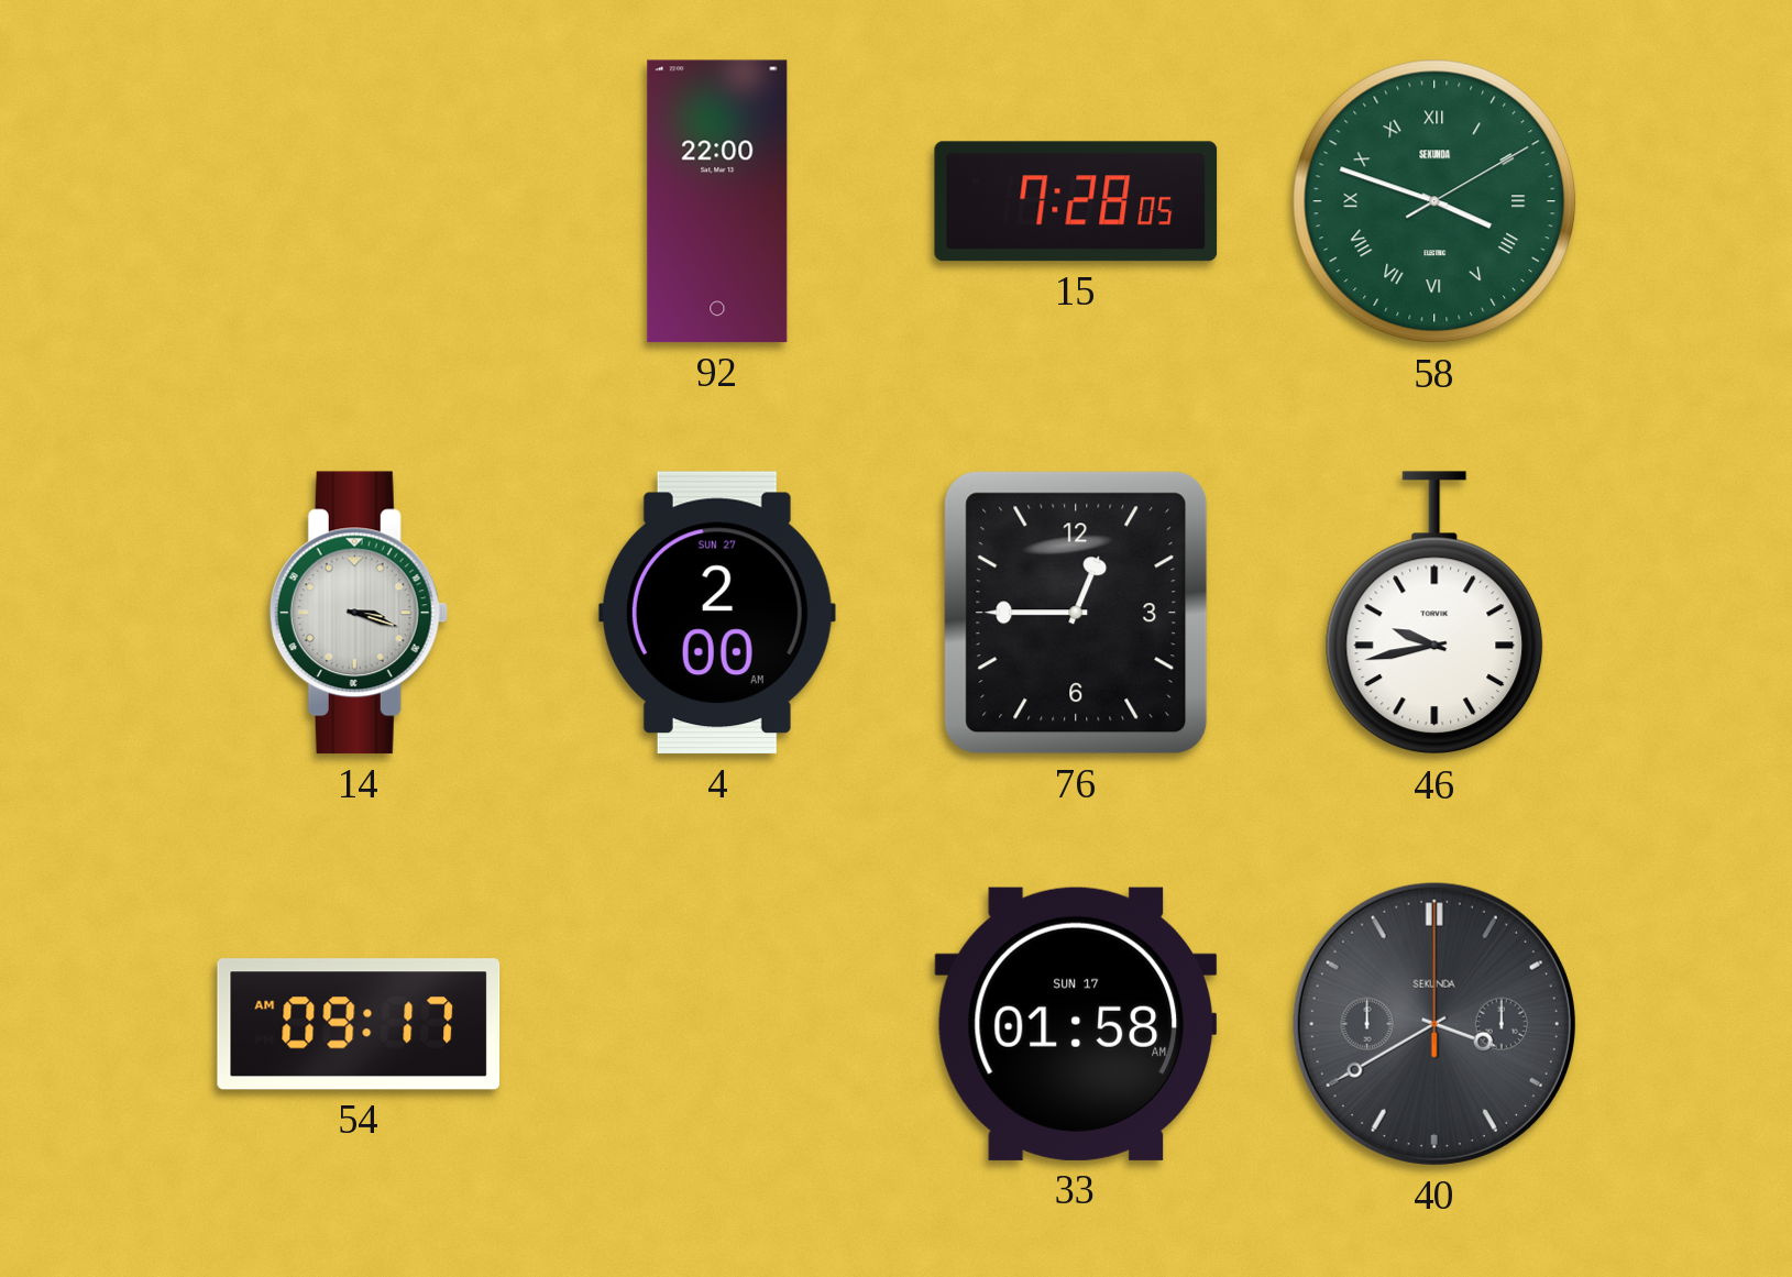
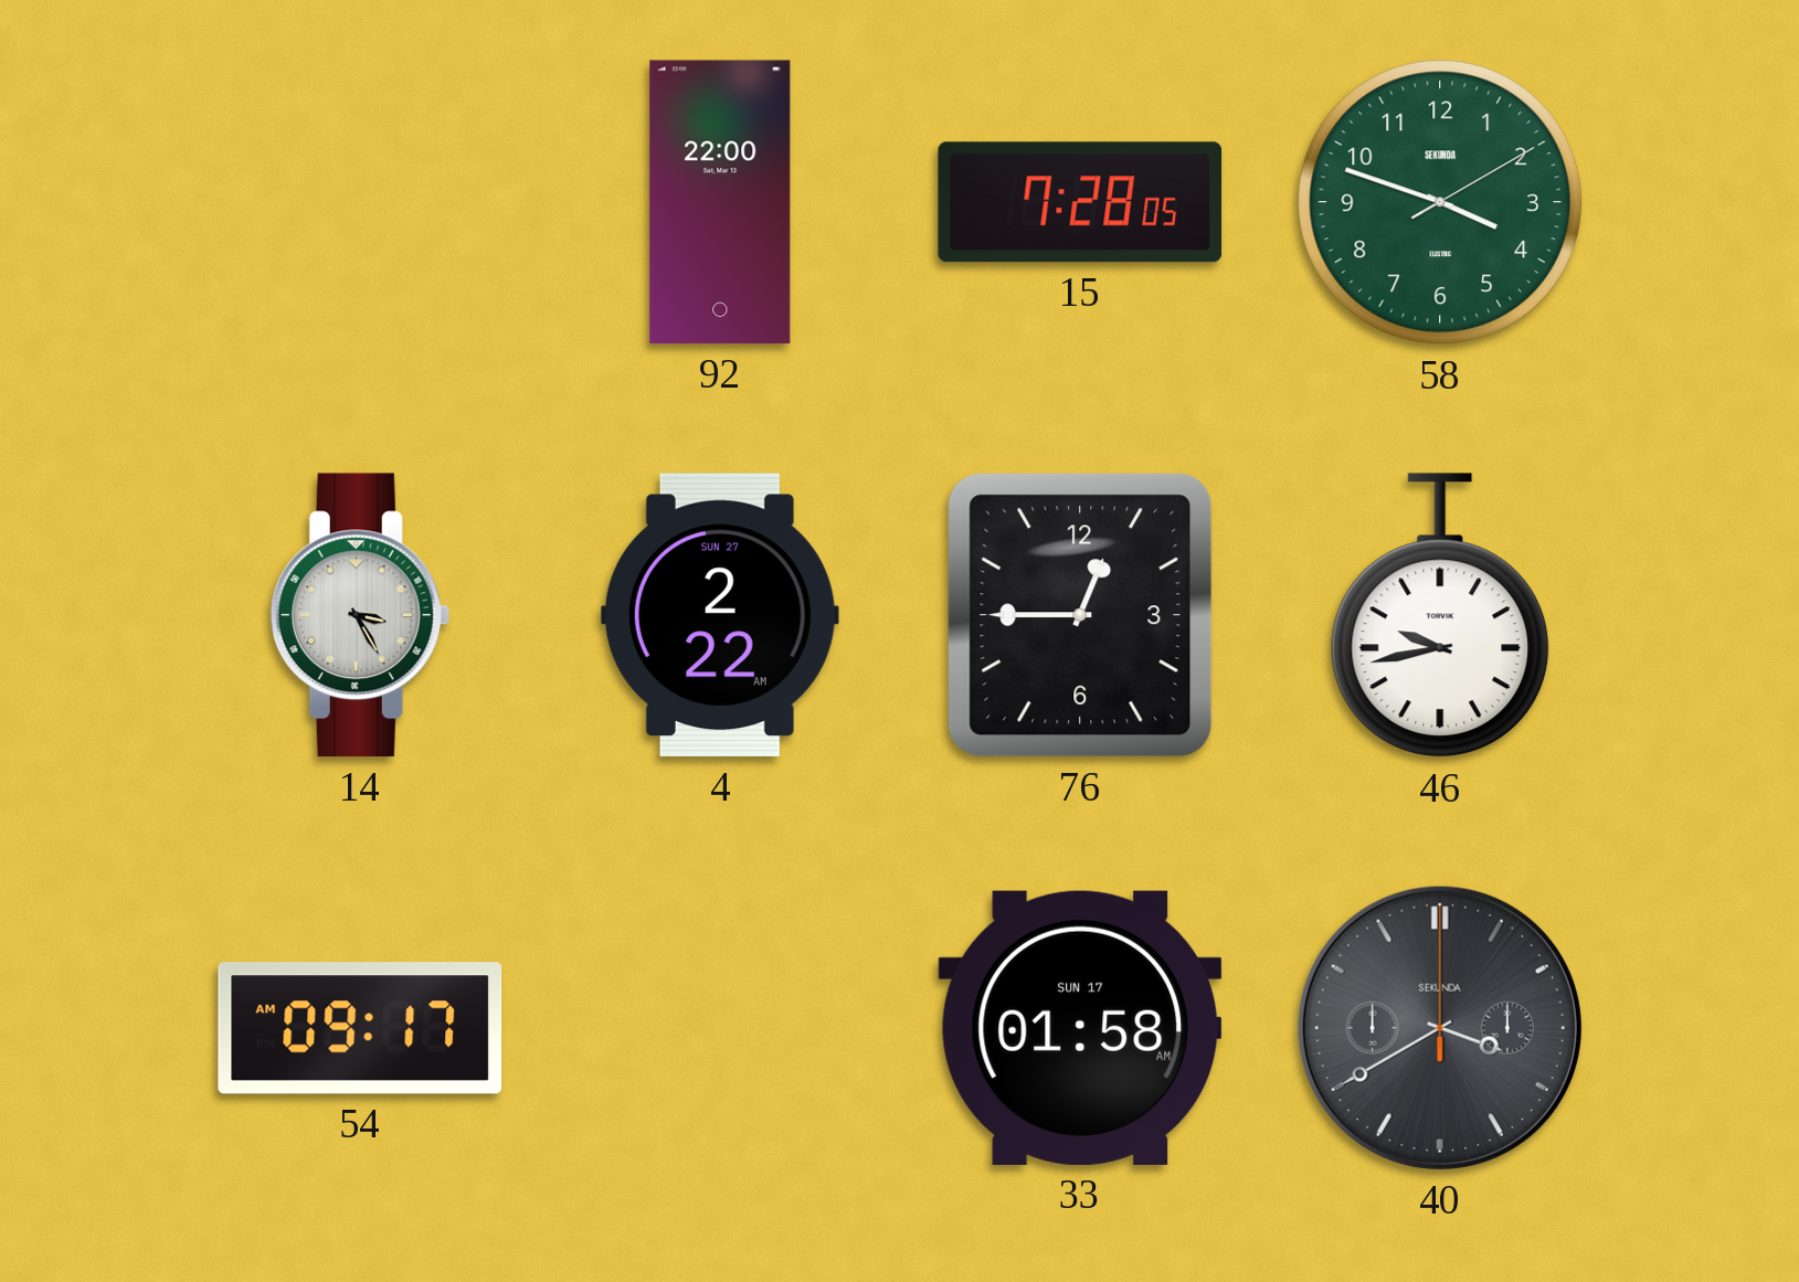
58 numerals: Roman -> Arabic
14: 3:18 -> 3:25
4: 2:00 -> 2:22
